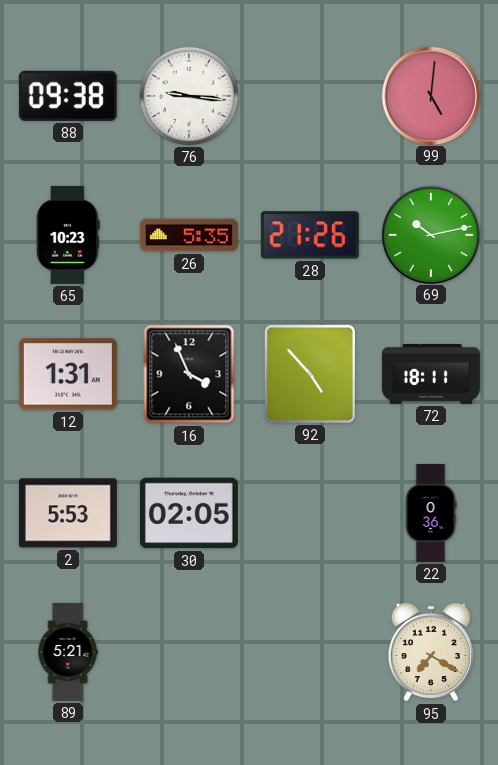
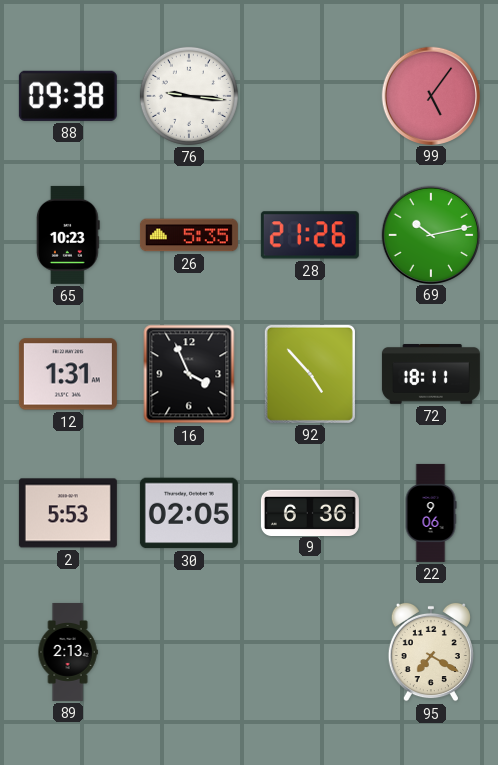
99: 5:01 -> 5:06
9: none -> 6:36
22: 0:36 -> 9:06
89: 5:21 -> 2:13
